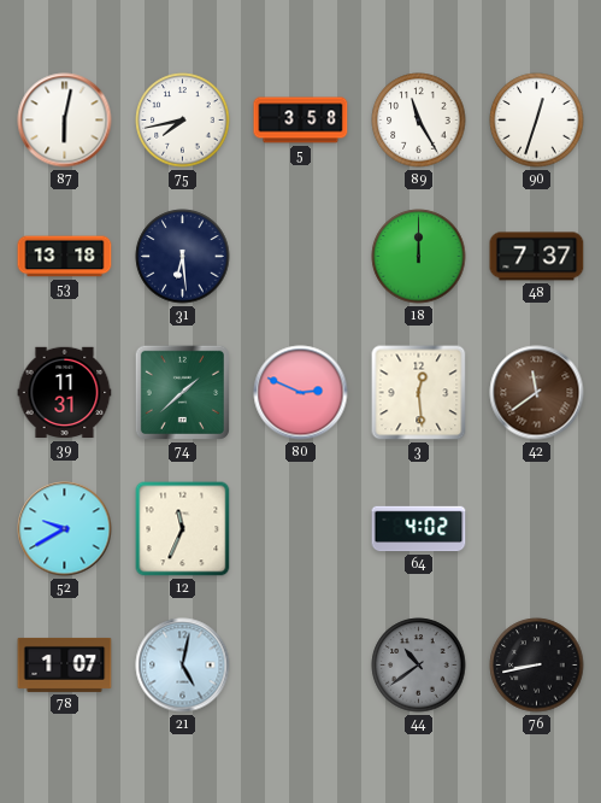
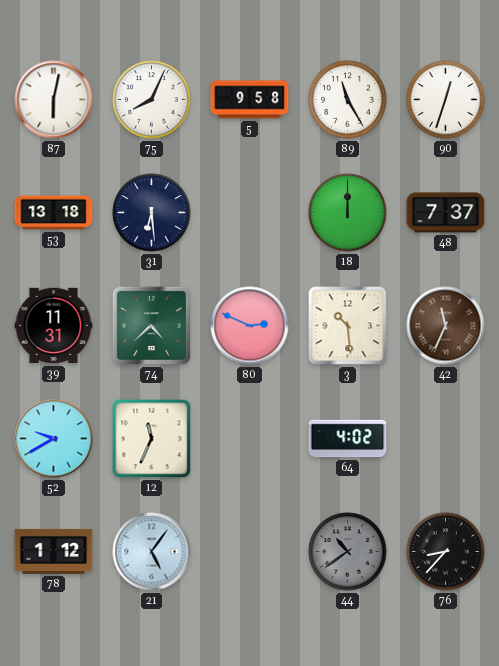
75: 7:43 -> 8:04
5: 3:58 -> 9:58
74: 1:38 -> 4:38
3: 12:29 -> 10:29
42: 11:39 -> 11:34
78: 1:07 -> 1:12
21: 5:02 -> 5:06
76: 8:43 -> 8:37
